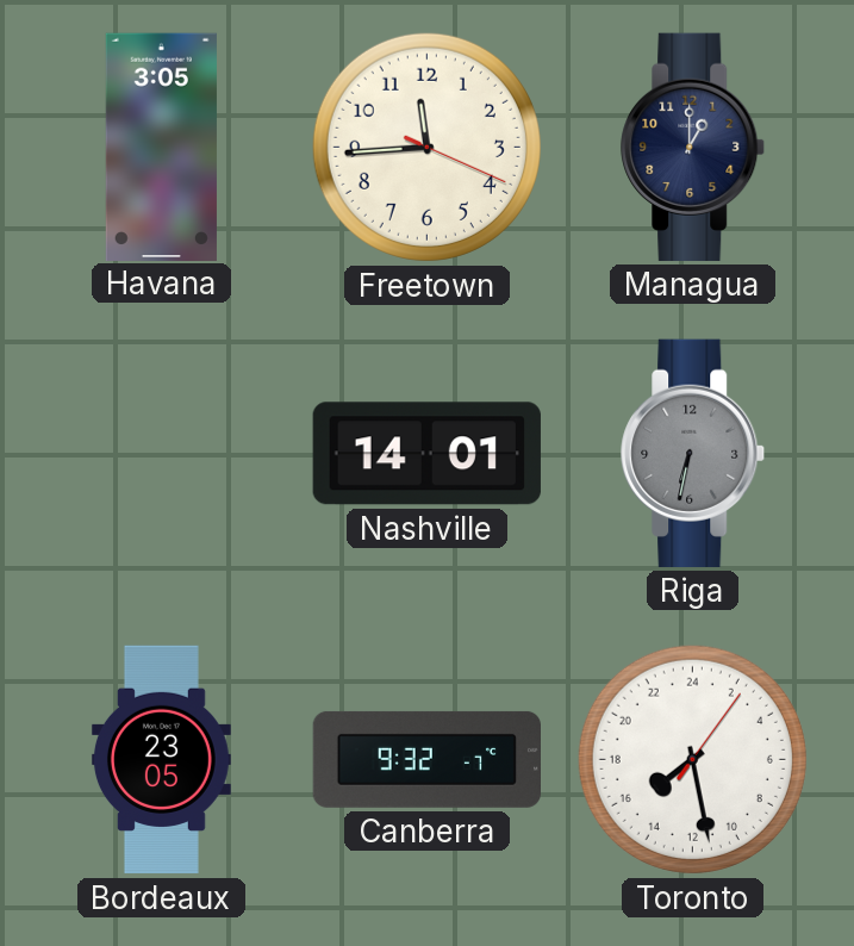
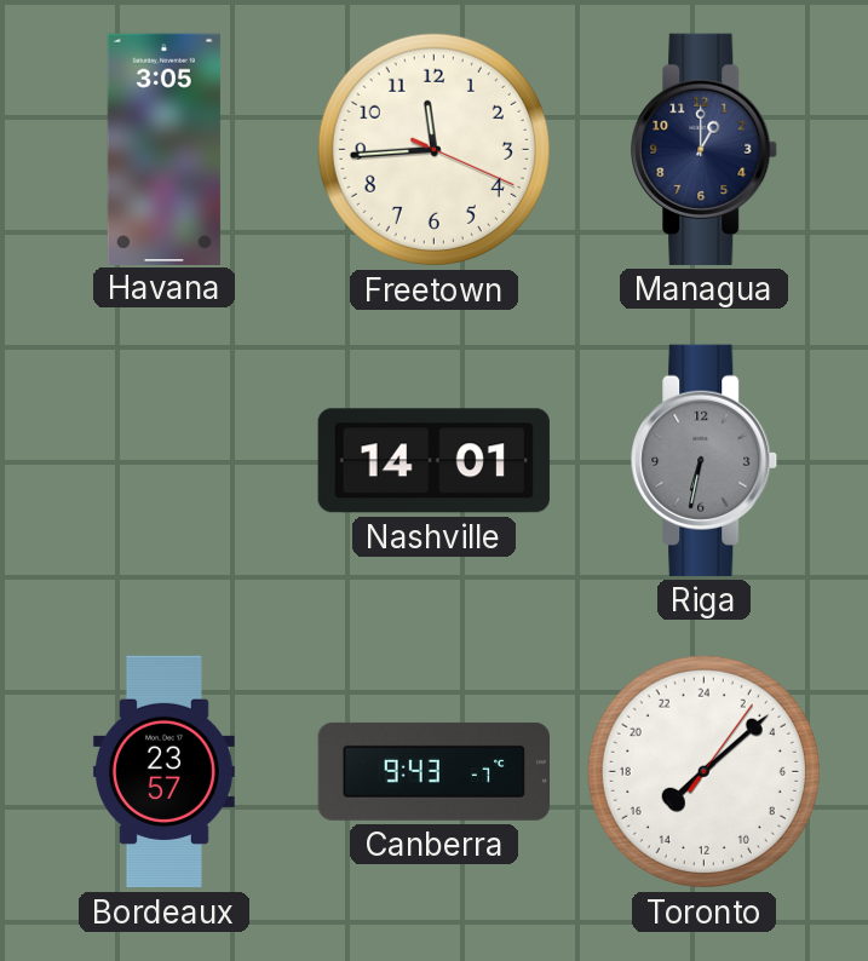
Bordeaux: 23:05 -> 23:57
Canberra: 9:32 -> 9:43
Toronto: 15:28 -> 15:08
